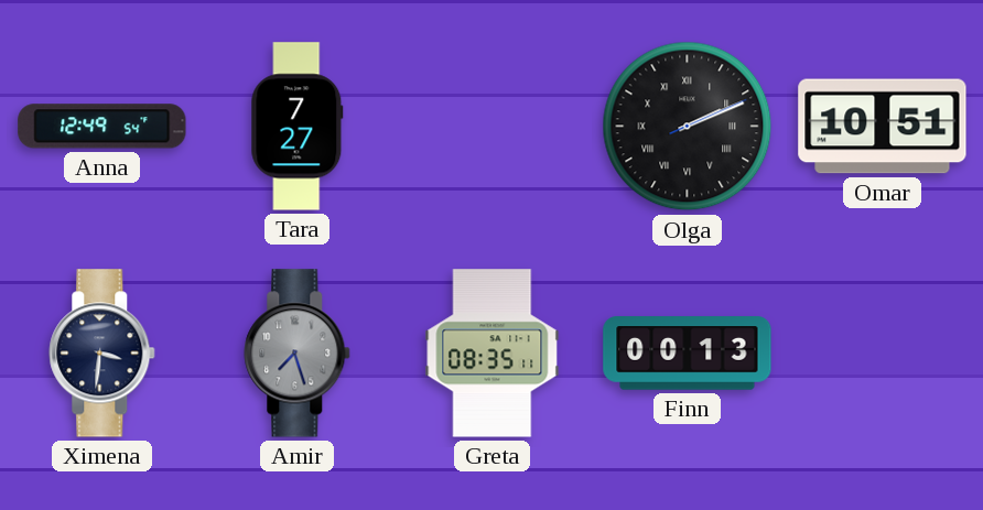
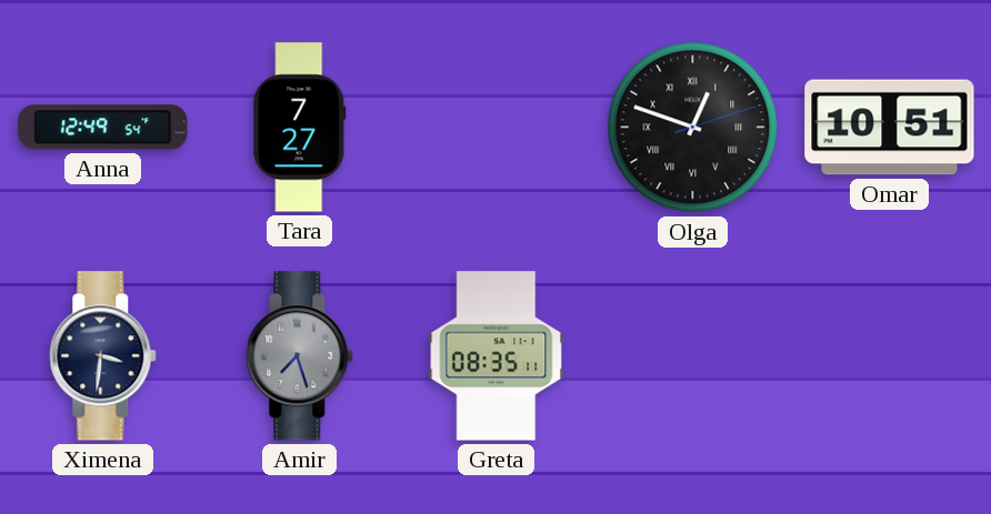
Olga: 2:11 -> 12:48
Finn: 00:13 -> none
